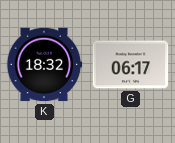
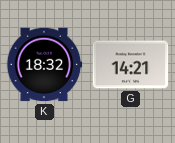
G: 06:17 -> 14:21
